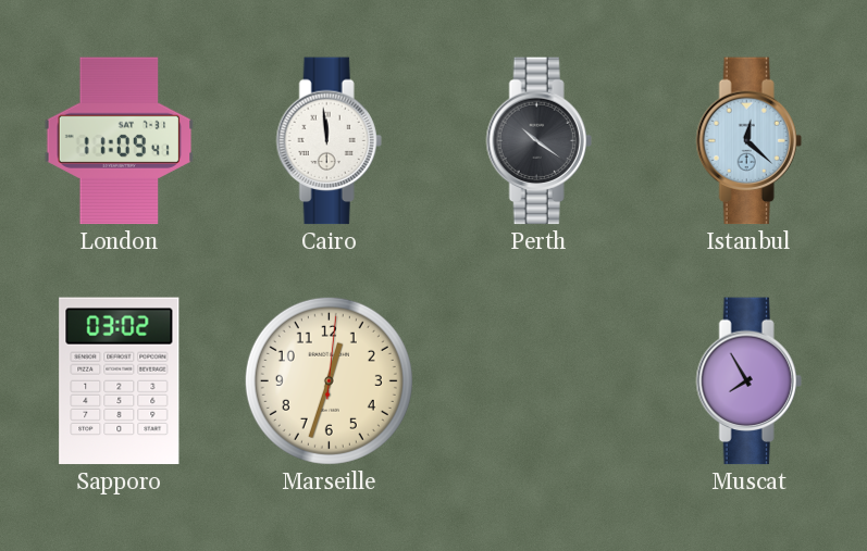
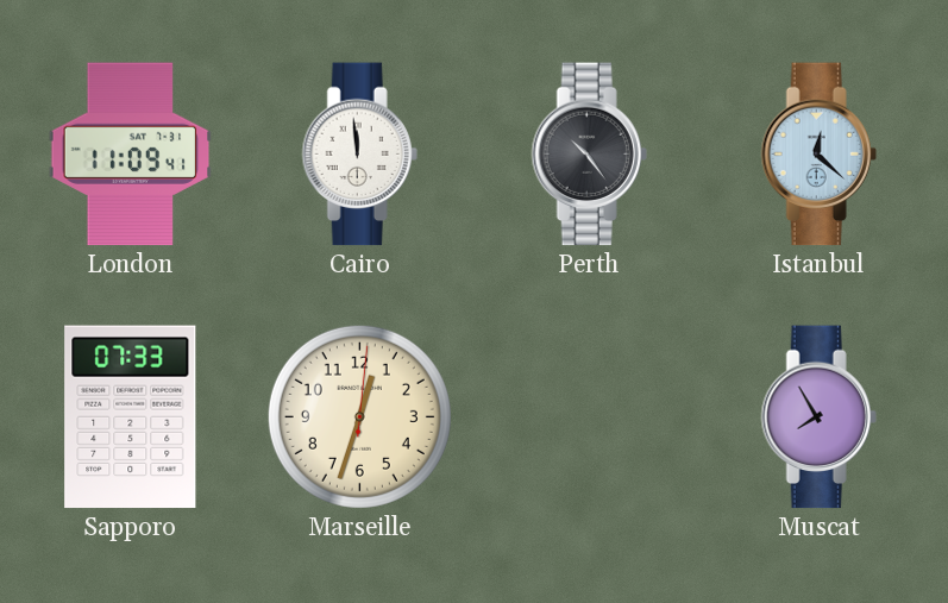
Perth: 10:21 -> 10:24
Sapporo: 03:02 -> 07:33
